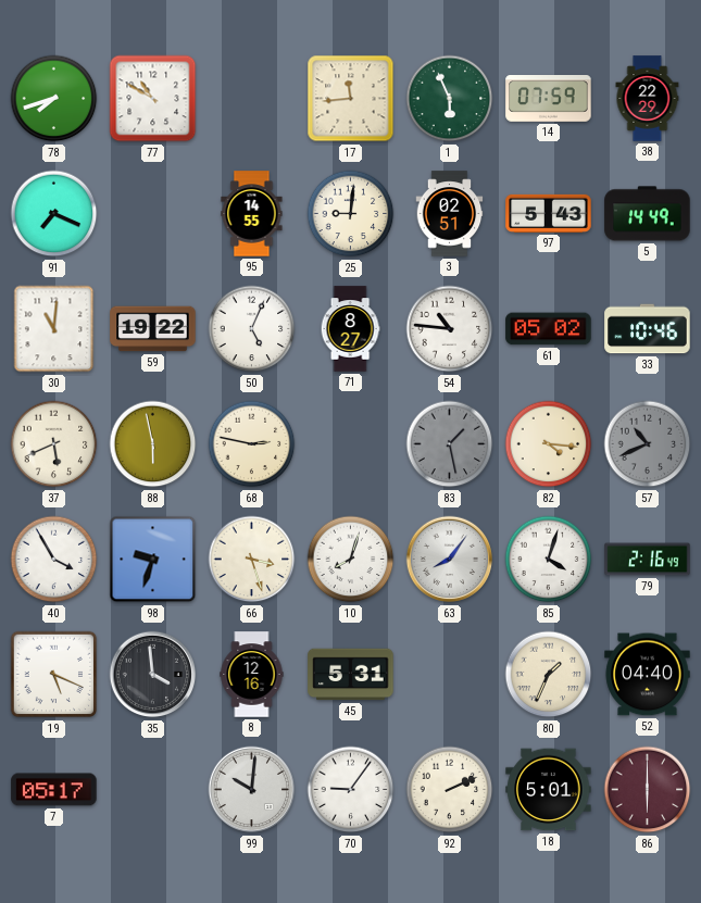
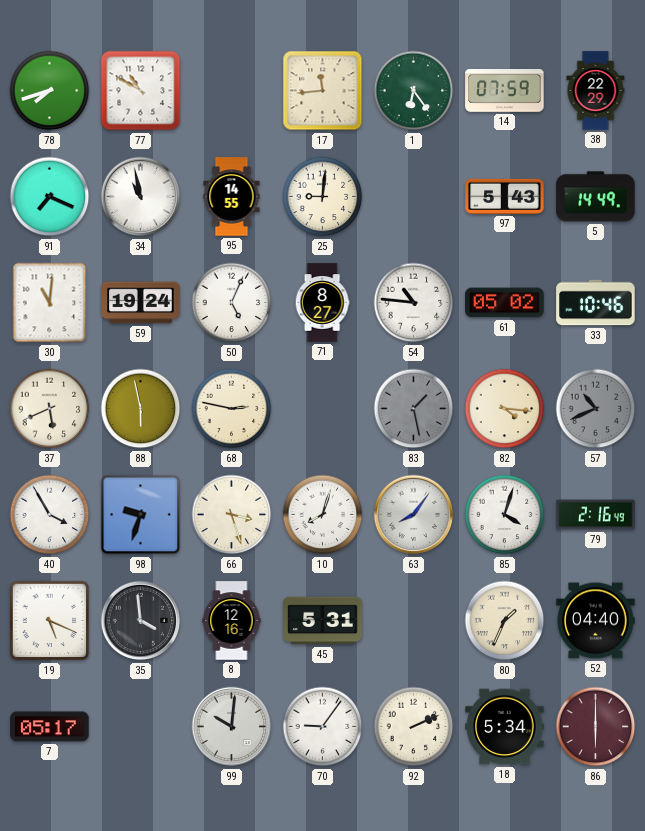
1: 5:56 -> 6:24
34: none -> 10:58
3: 02:51 -> none
59: 19:22 -> 19:24
18: 5:01 -> 5:34
